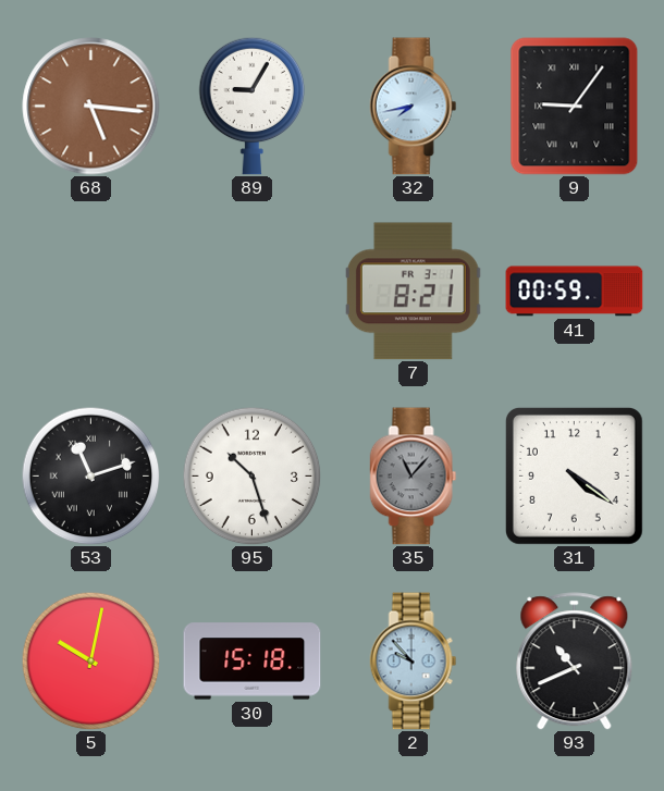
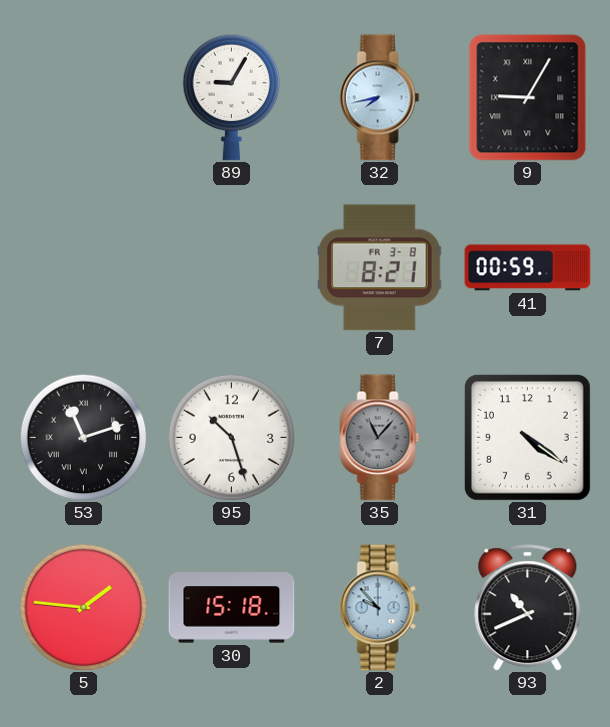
68: 5:16 -> none
9: 9:06 -> 9:05
7 date: FR 3-1 -> FR 3-8
5: 10:02 -> 1:46
